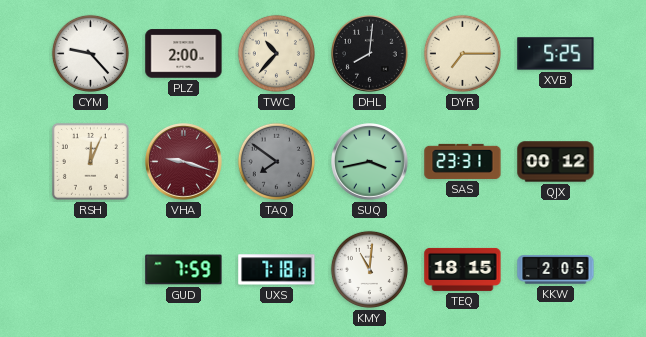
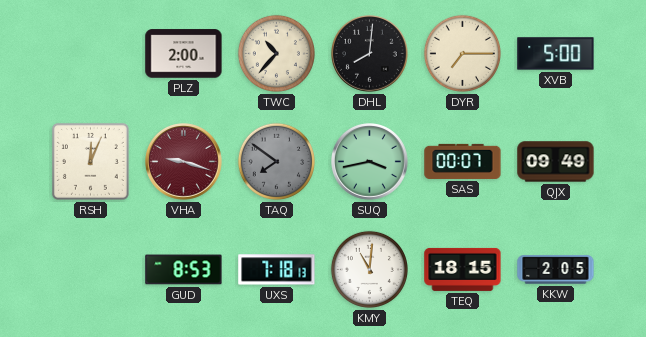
CYM: 9:23 -> none
XVB: 5:25 -> 5:00
SAS: 23:31 -> 00:07
QJX: 00:12 -> 09:49
GUD: 7:59 -> 8:53
